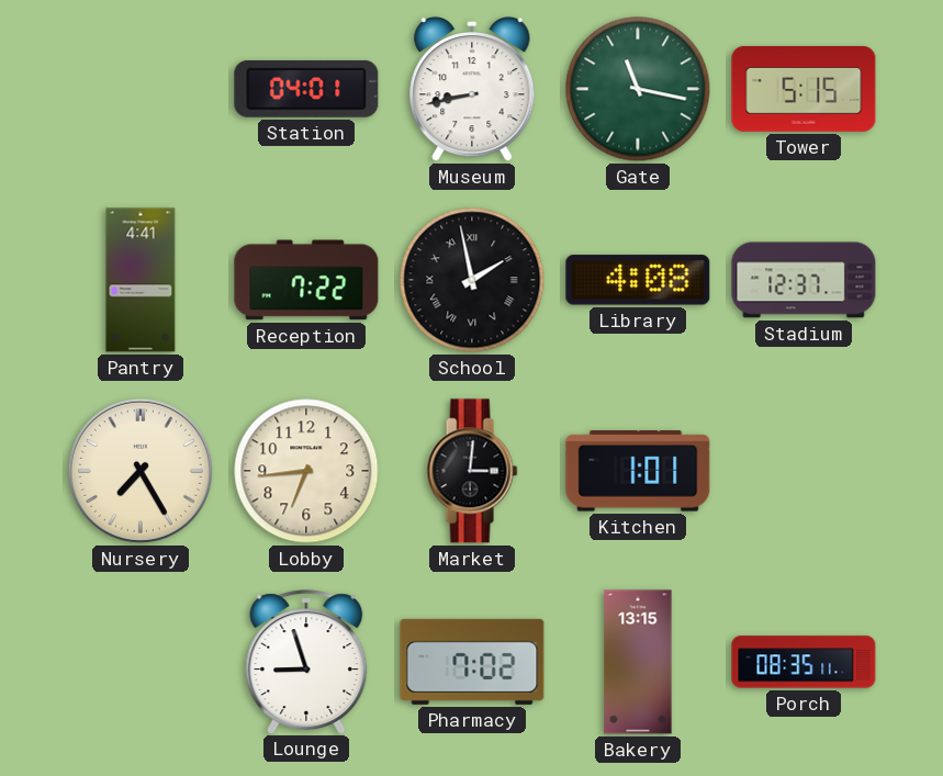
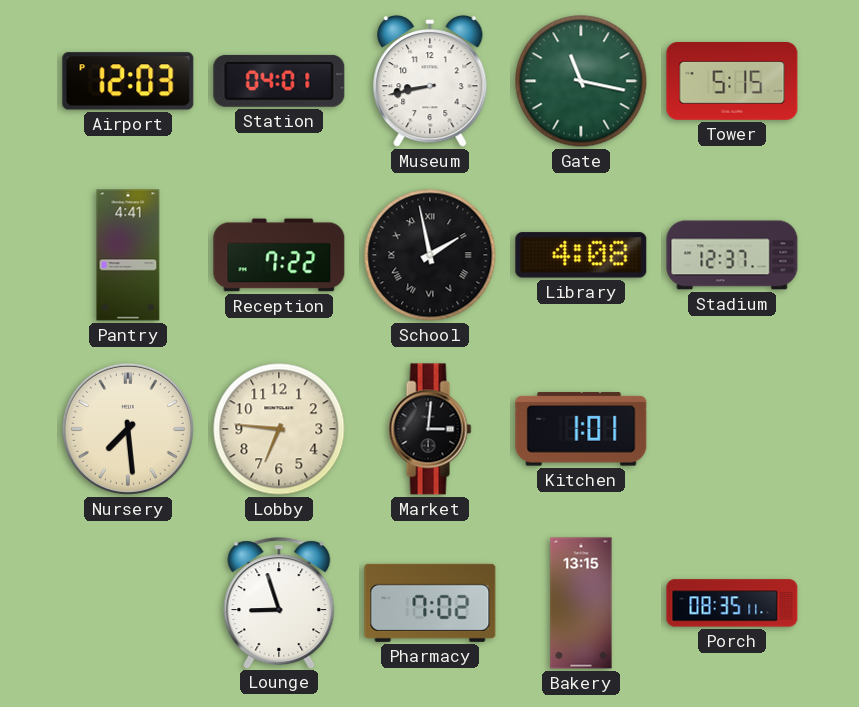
Airport: none -> 12:03
Nursery: 7:25 -> 7:29
Lobby: 6:44 -> 6:46
